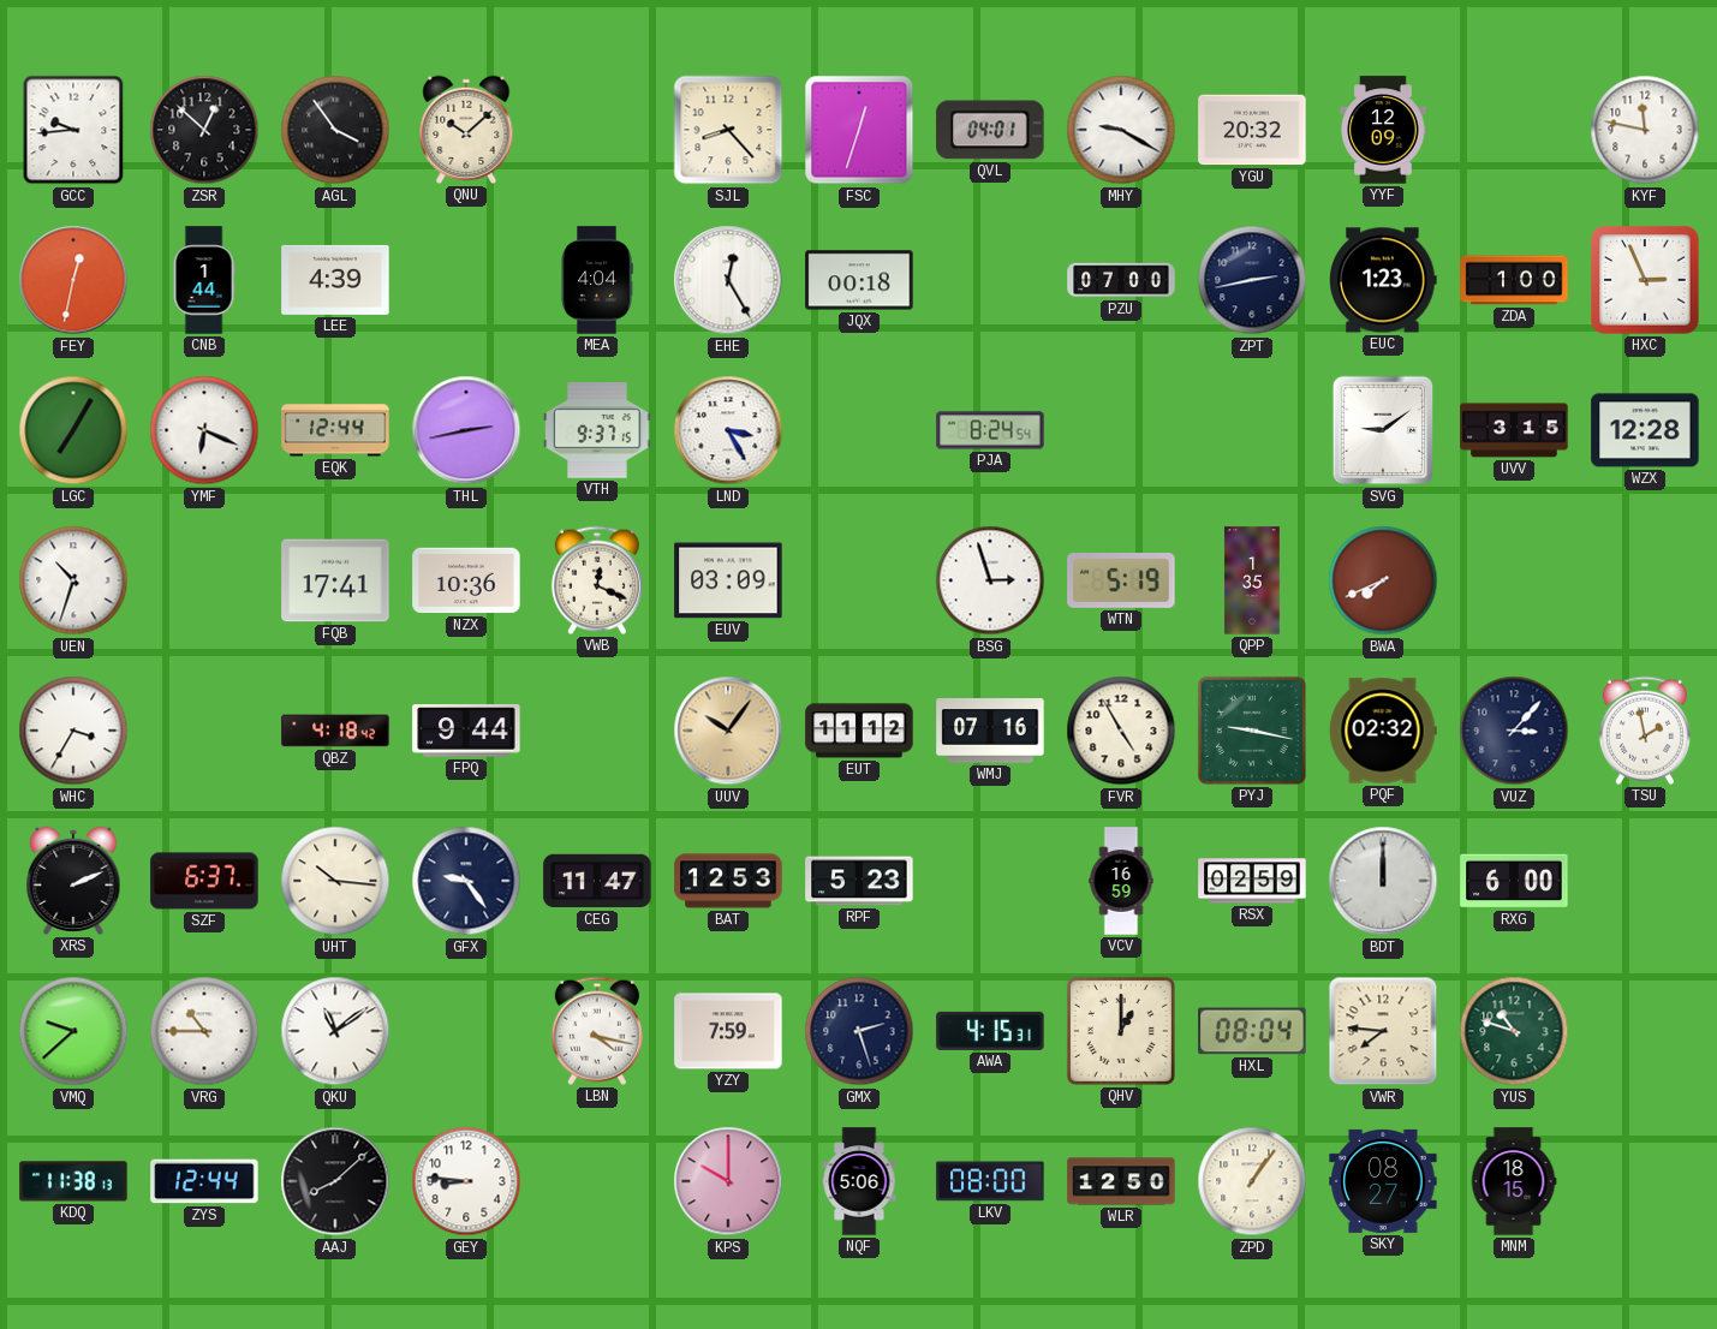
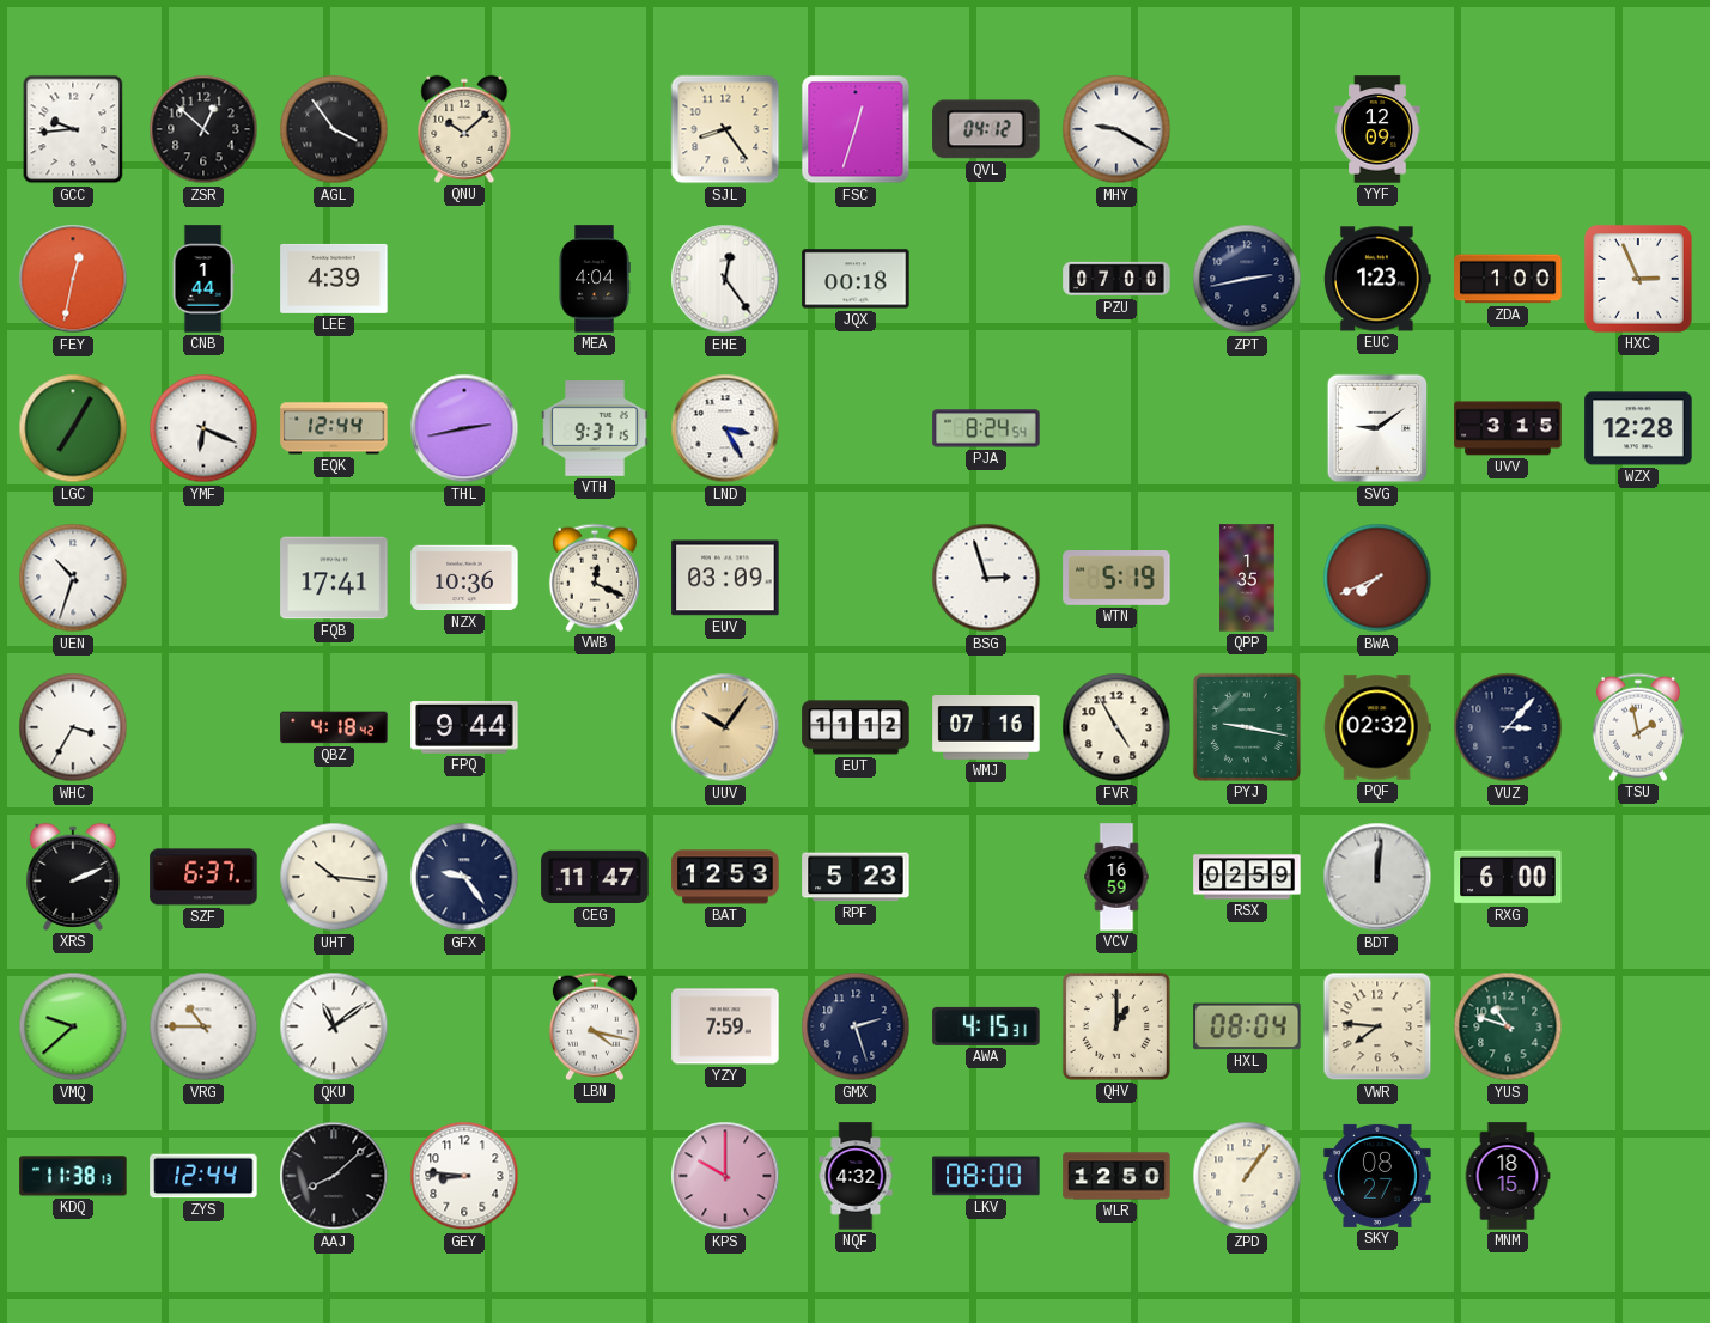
SJL: 8:23 -> 8:24
QVL: 04:01 -> 04:12
YGU: 20:32 -> none
KYF: 11:47 -> none
EHE: 12:25 -> 12:24
BDT: 12:00 -> 12:01
NQF: 5:06 -> 4:32
